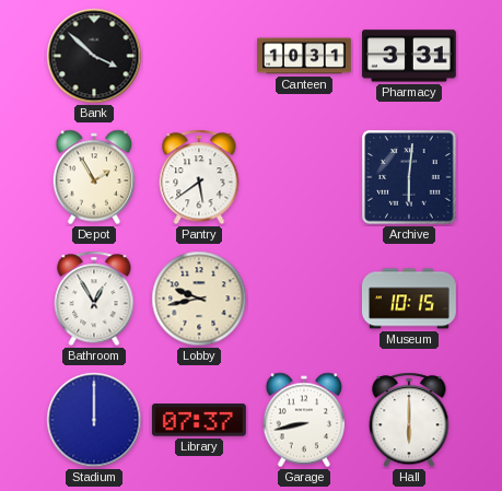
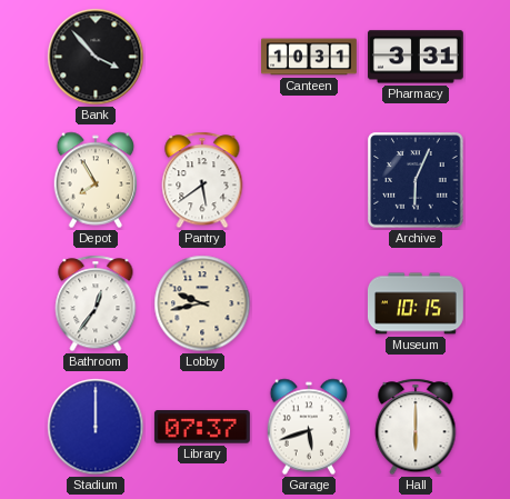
Bank: 3:52 -> 3:53
Depot: 1:55 -> 7:55
Archive: 6:01 -> 6:04
Bathroom: 12:55 -> 12:36
Garage: 8:43 -> 5:42
